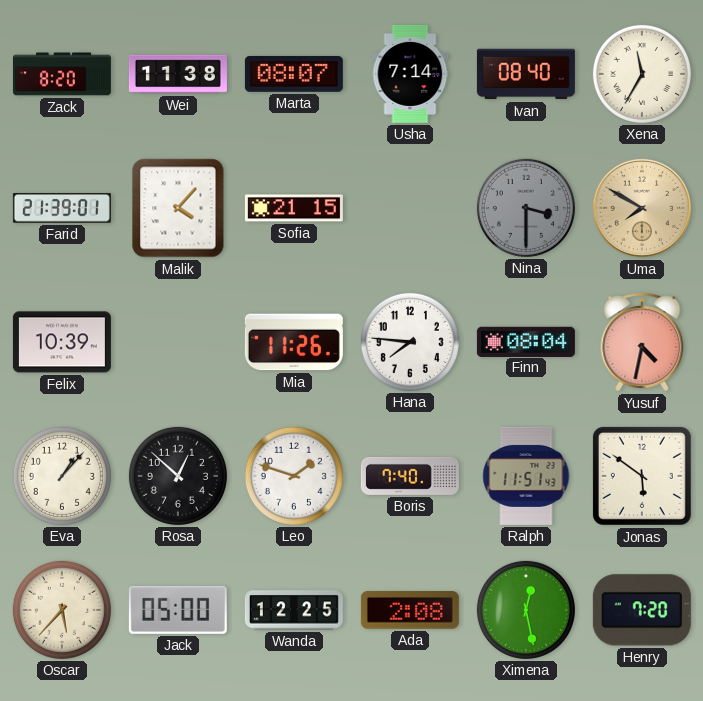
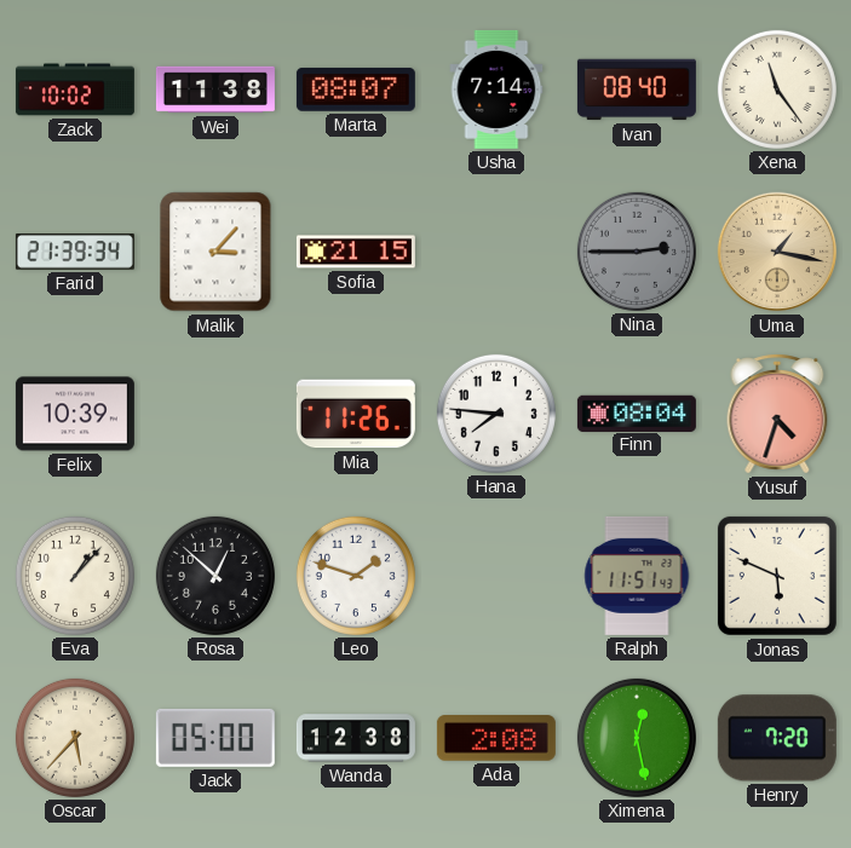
Zack: 8:20 -> 10:02
Xena: 11:35 -> 11:24
Farid: 21:39:01 -> 21:39:34
Malik: 4:07 -> 3:07
Nina: 3:30 -> 2:45
Uma: 7:50 -> 1:17
Yusuf: 4:32 -> 4:33
Boris: 7:40 -> none
Jonas: 5:51 -> 5:49
Wanda: 12:25 -> 12:38
